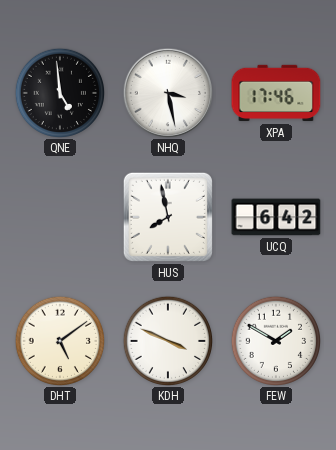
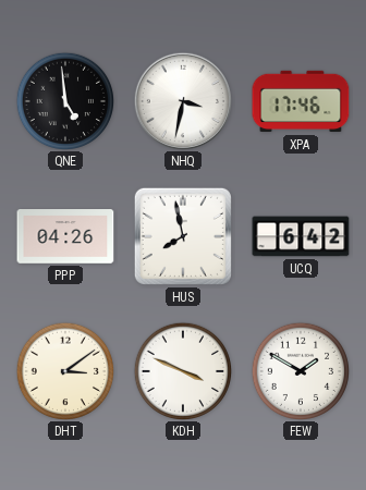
NHQ: 3:28 -> 3:32
PPP: none -> 04:26
DHT: 5:09 -> 3:09
